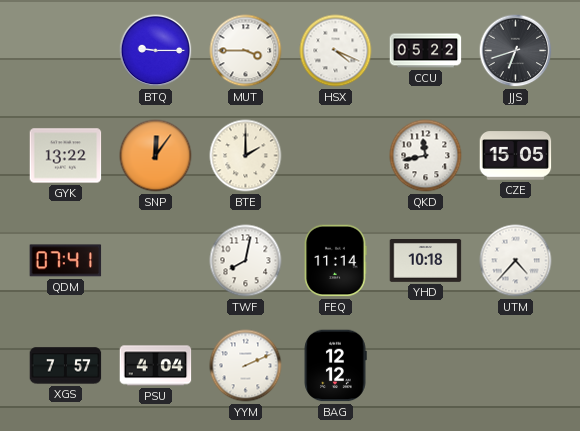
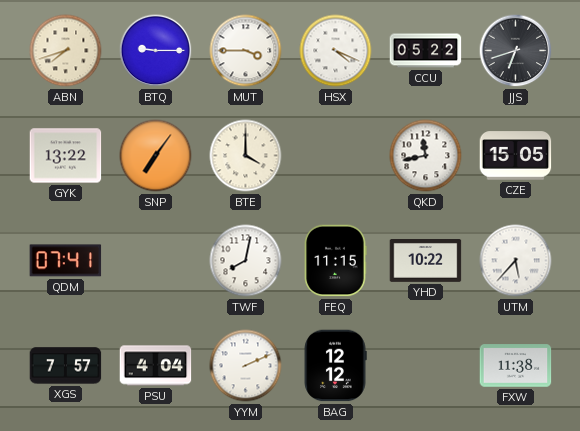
ABN: none -> 7:42
SNP: 12:06 -> 7:06
BTE: 2:00 -> 4:00
FEQ: 11:14 -> 11:15
YHD: 10:18 -> 10:22
UTM: 4:37 -> 5:37
FXW: none -> 11:38
